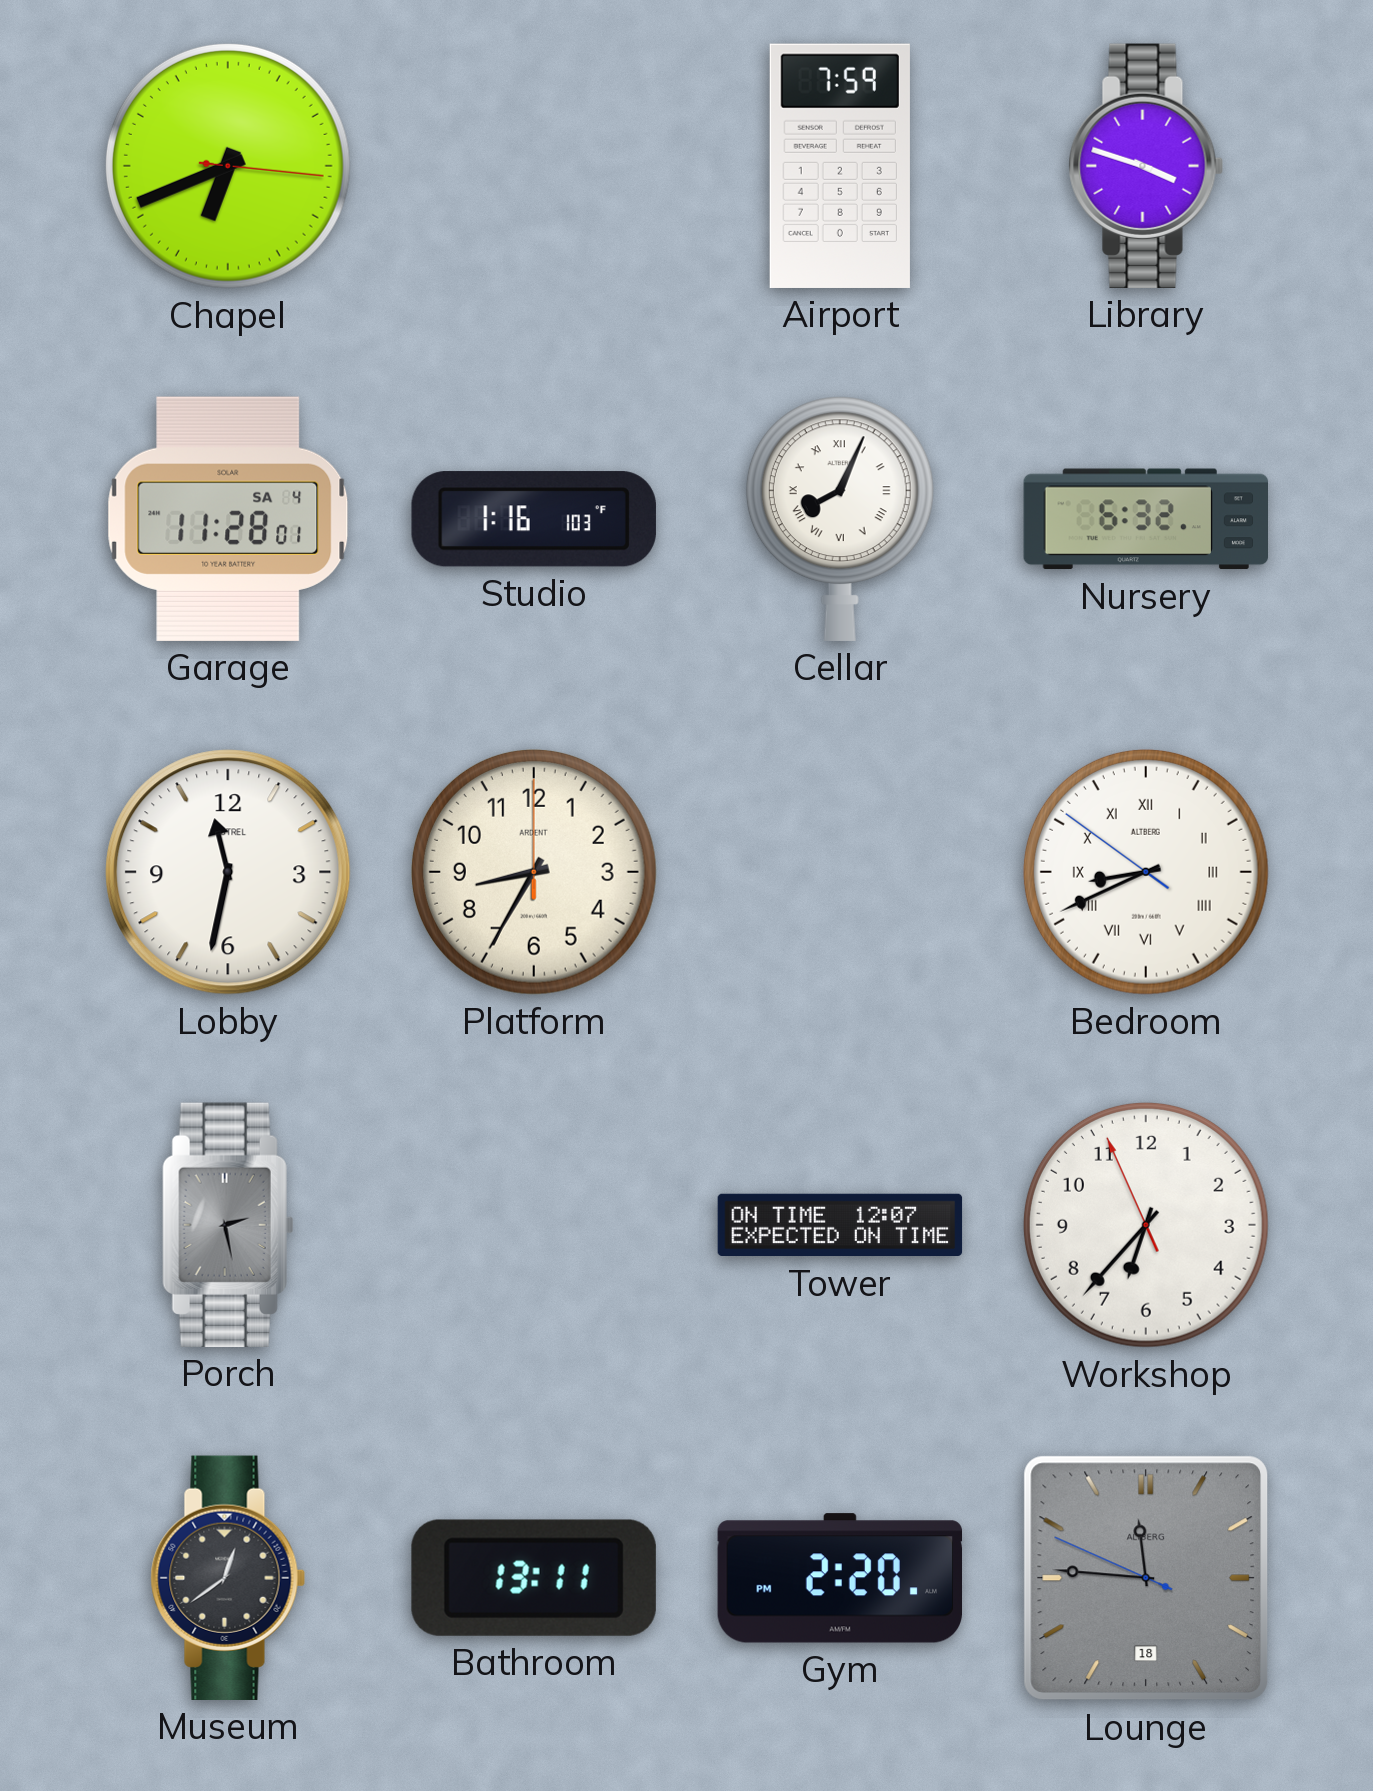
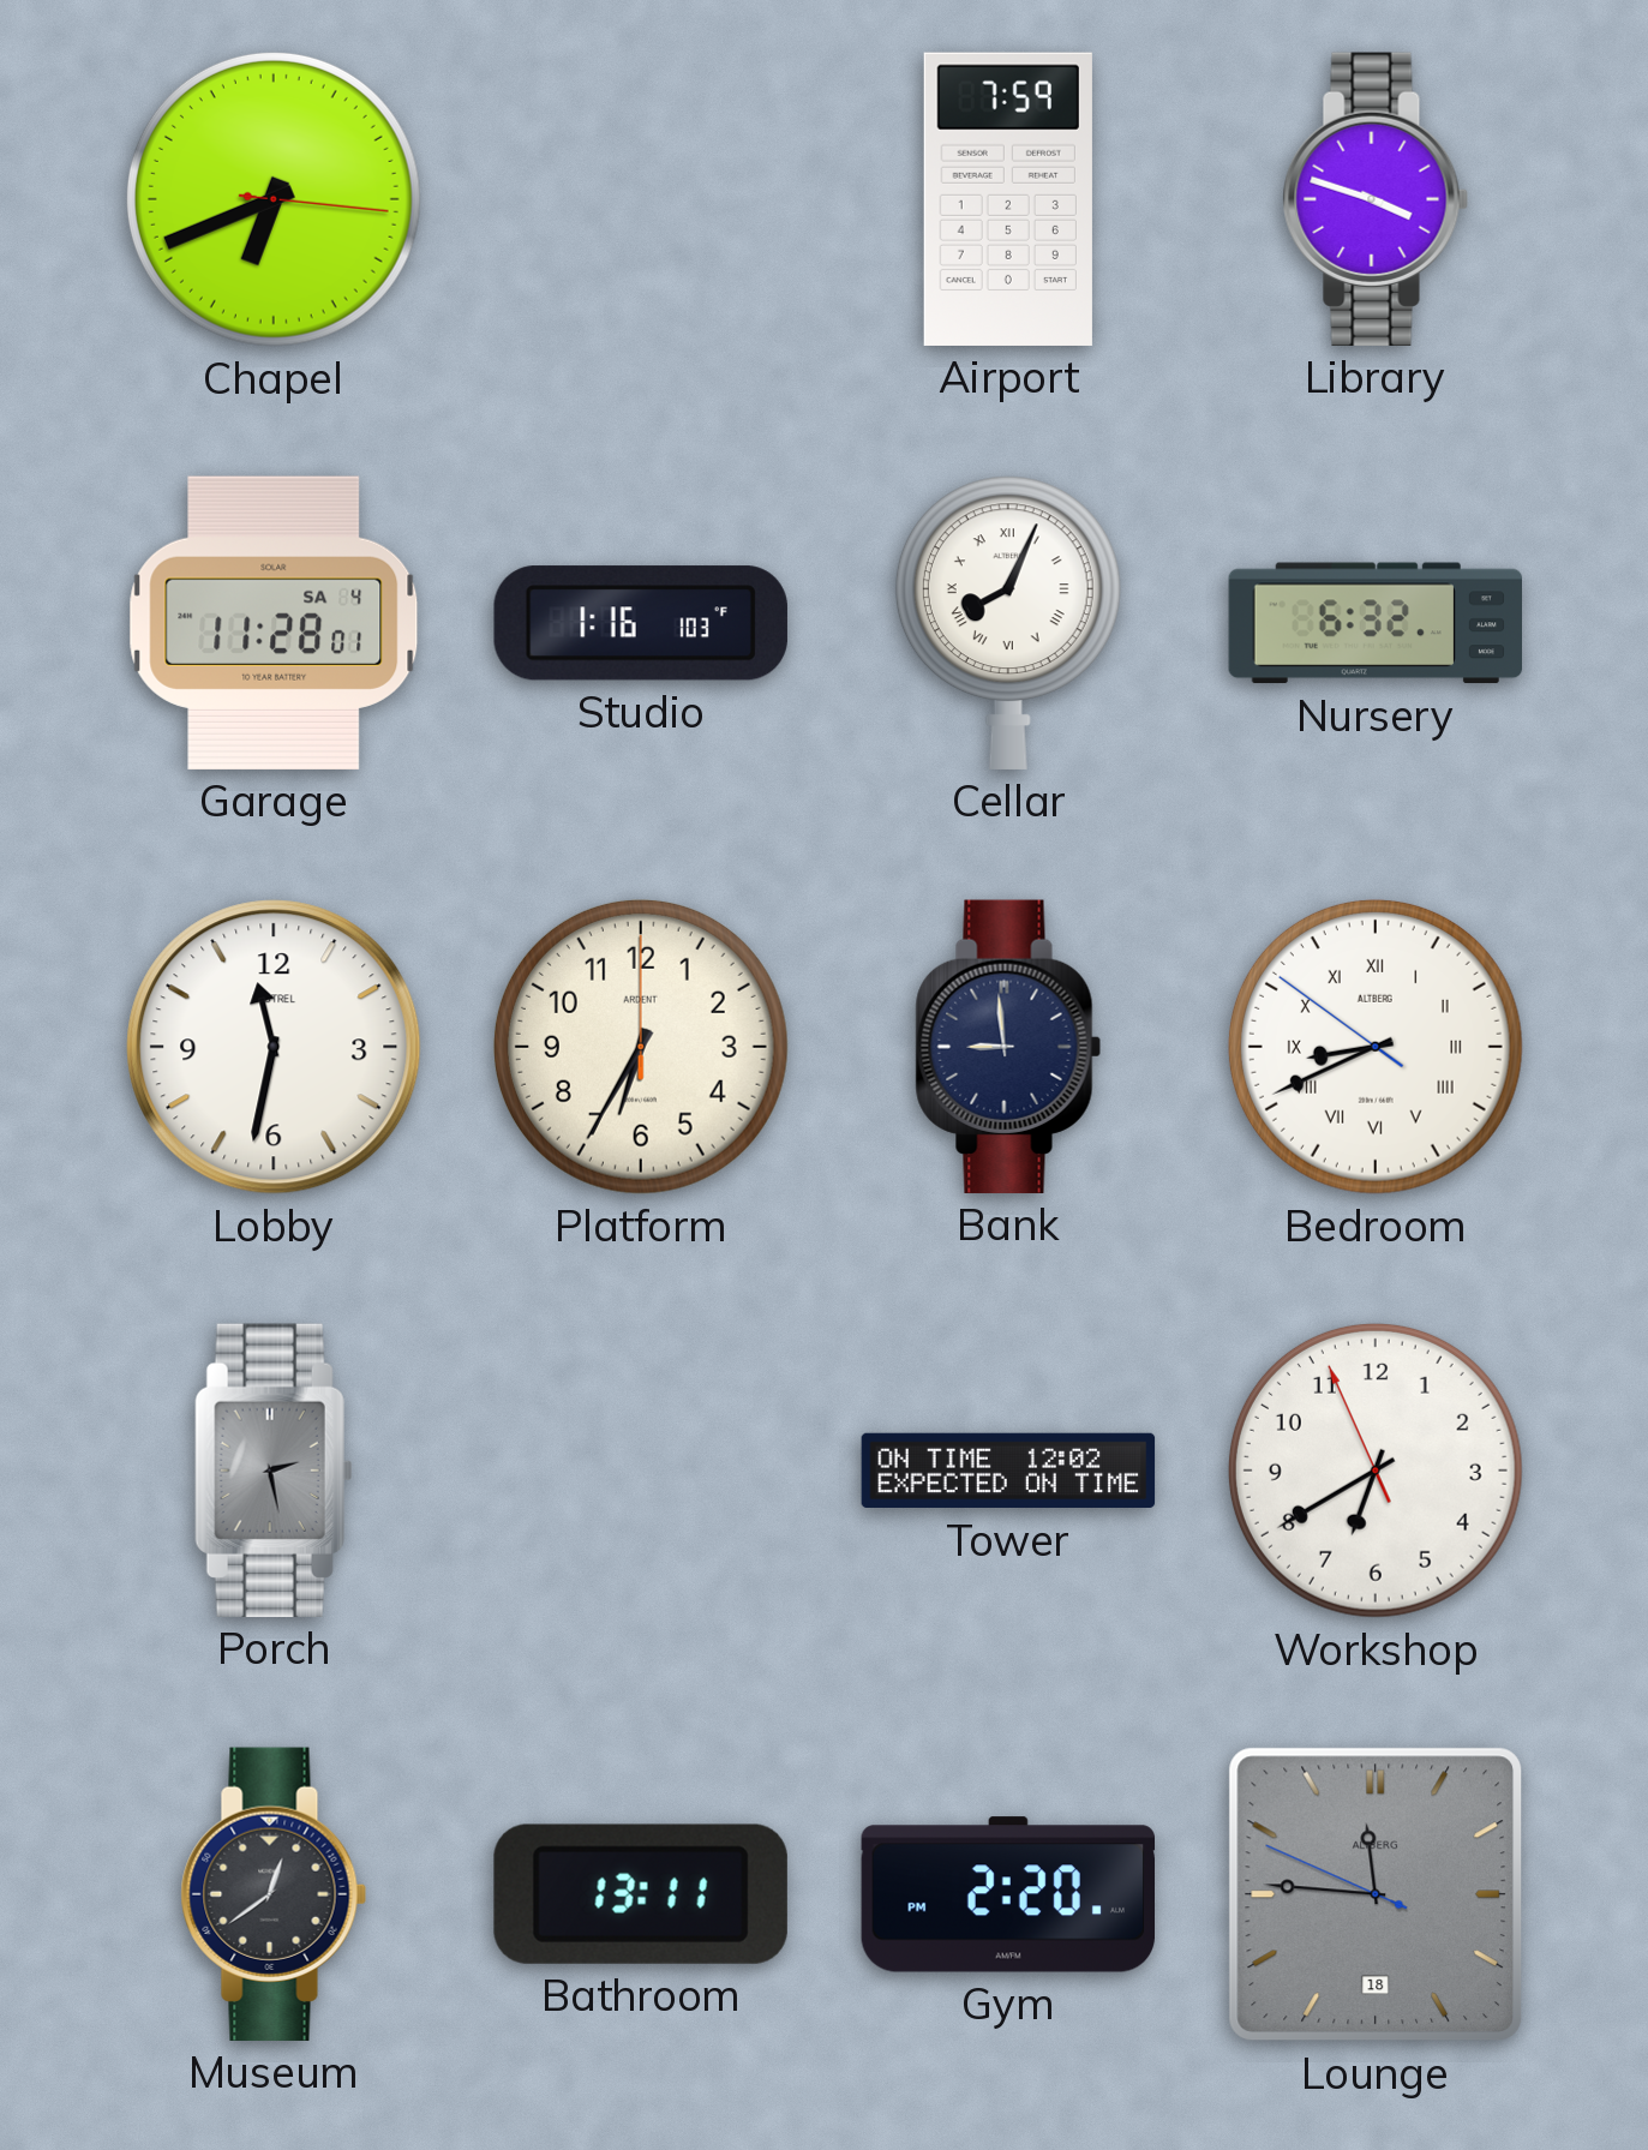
Platform: 8:35 -> 6:35
Bank: none -> 8:59
Tower: 12:07 -> 12:02
Workshop: 6:36 -> 6:39
